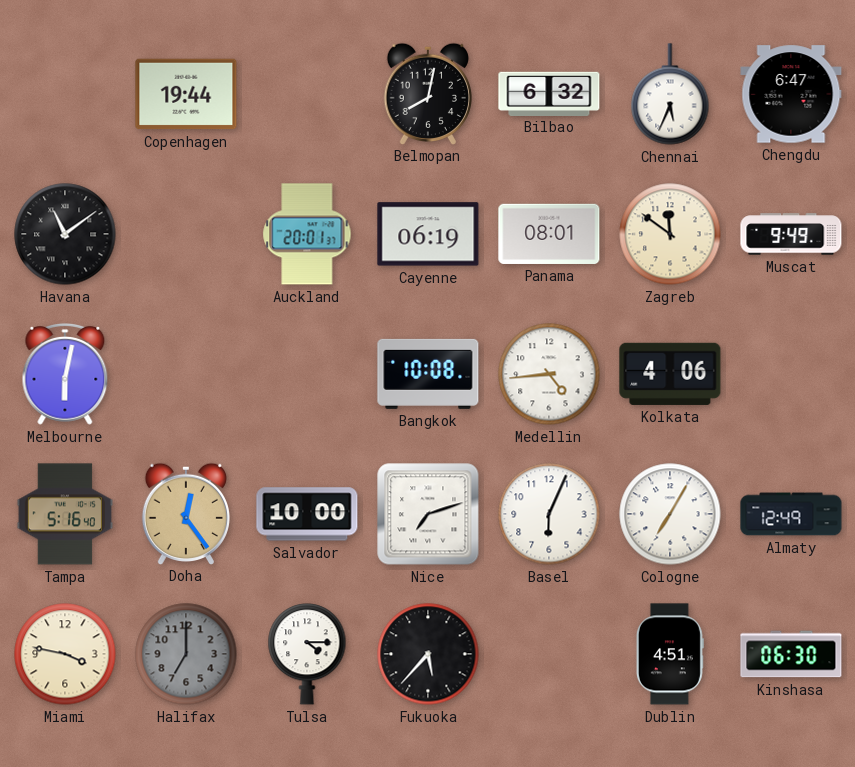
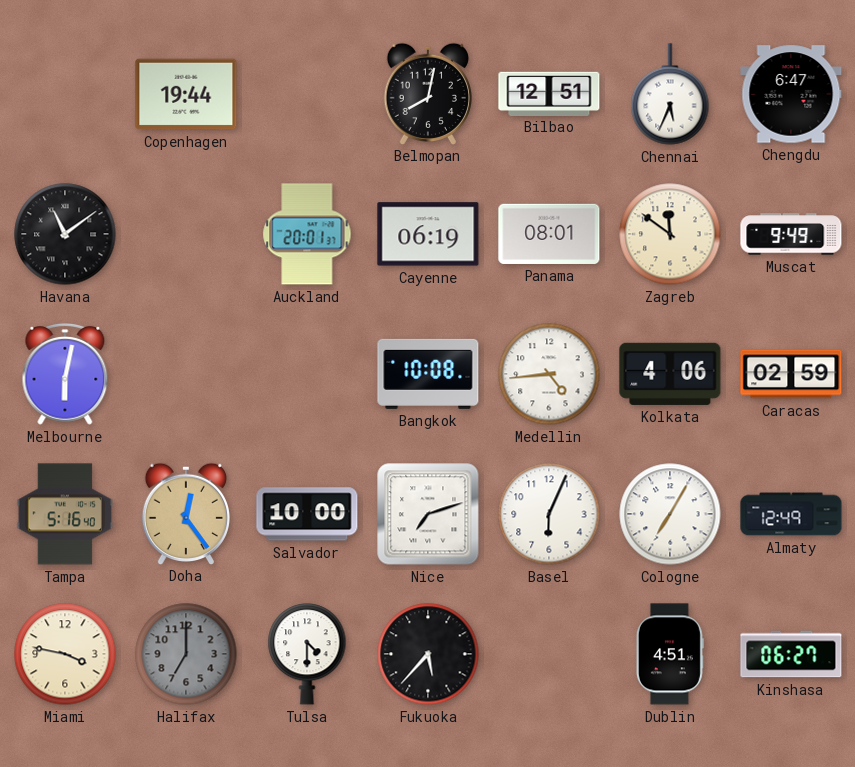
Bilbao: 6:32 -> 12:51
Caracas: none -> 02:59
Tulsa: 4:15 -> 4:30
Kinshasa: 06:30 -> 06:27
